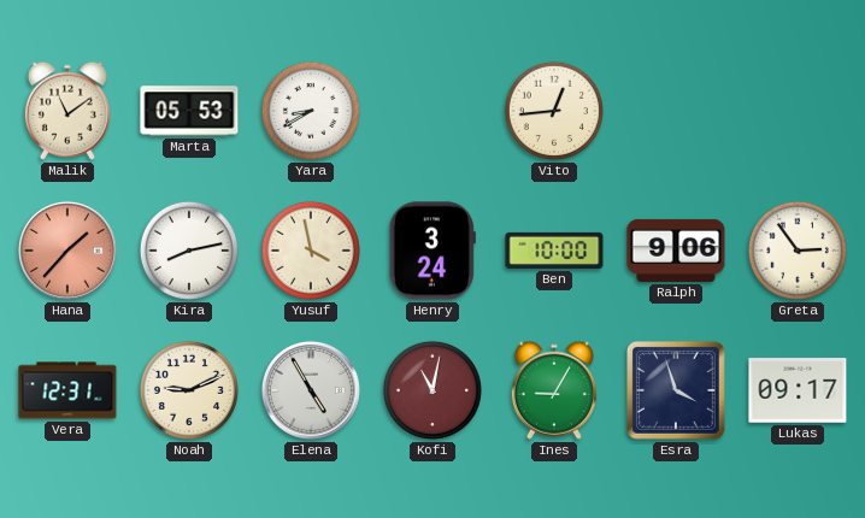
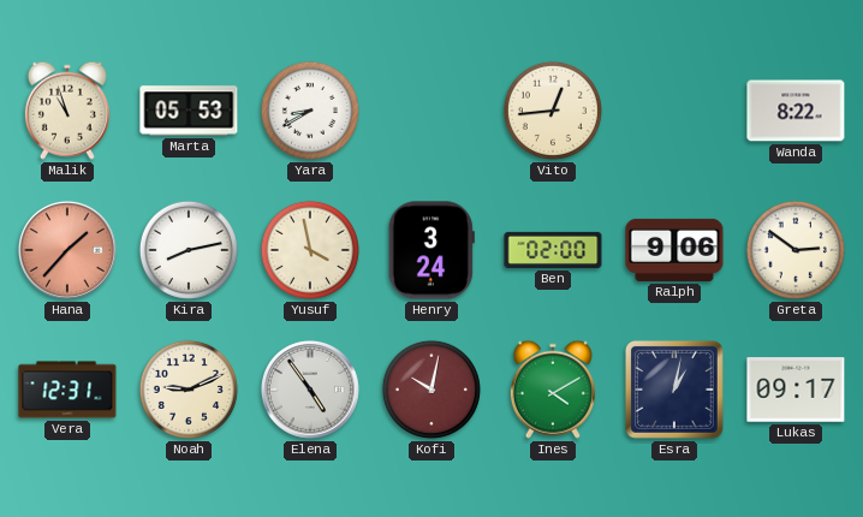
Malik: 11:09 -> 10:57
Wanda: none -> 8:22
Ben: 10:00 -> 02:00
Greta: 2:54 -> 2:51
Elena: 4:55 -> 4:54
Kofi: 11:02 -> 10:02
Ines: 9:05 -> 4:10
Esra: 3:57 -> 1:02
